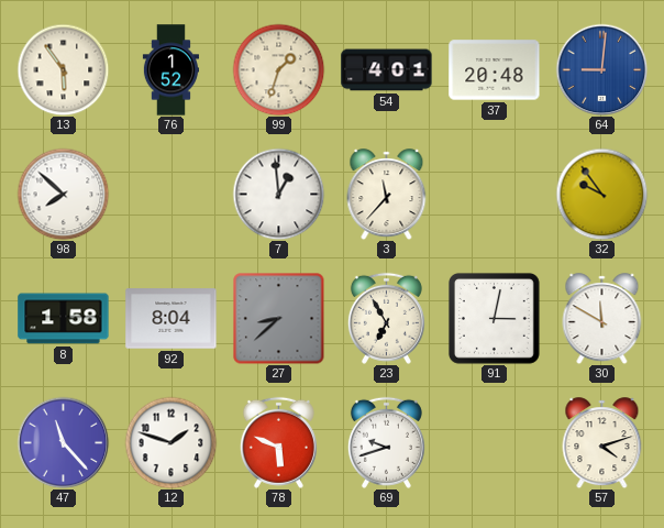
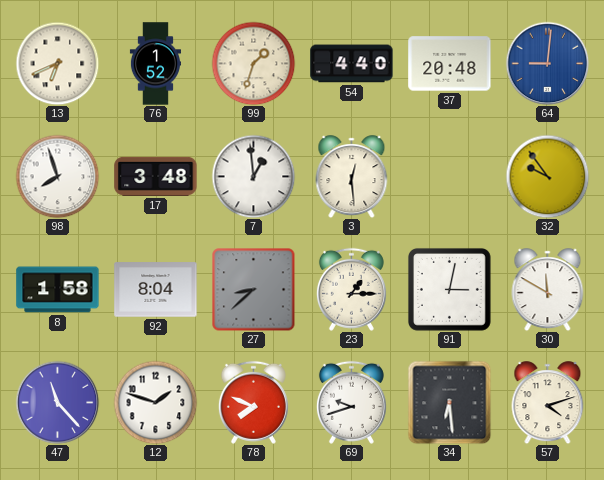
13: 5:54 -> 6:41
54: 4:01 -> 4:40
98: 7:52 -> 7:57
17: none -> 3:48
3: 11:37 -> 12:29
23: 6:55 -> 1:15
78: 5:49 -> 7:49
34: none -> 6:29
